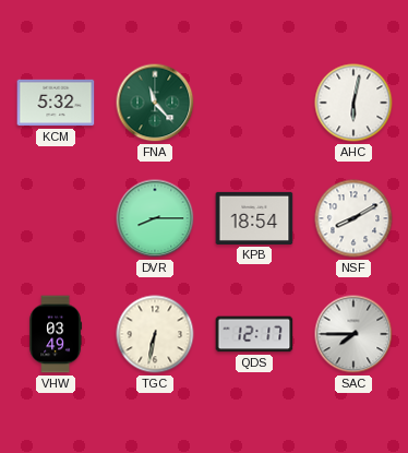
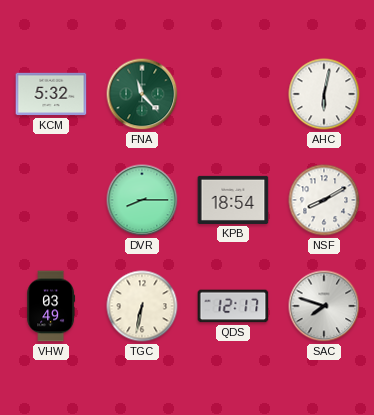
SAC: 7:45 -> 7:48
